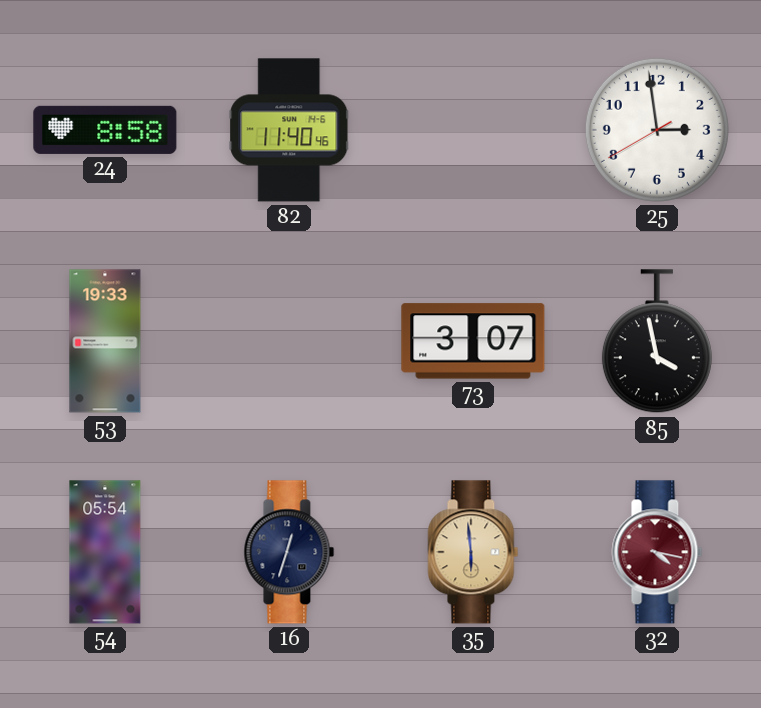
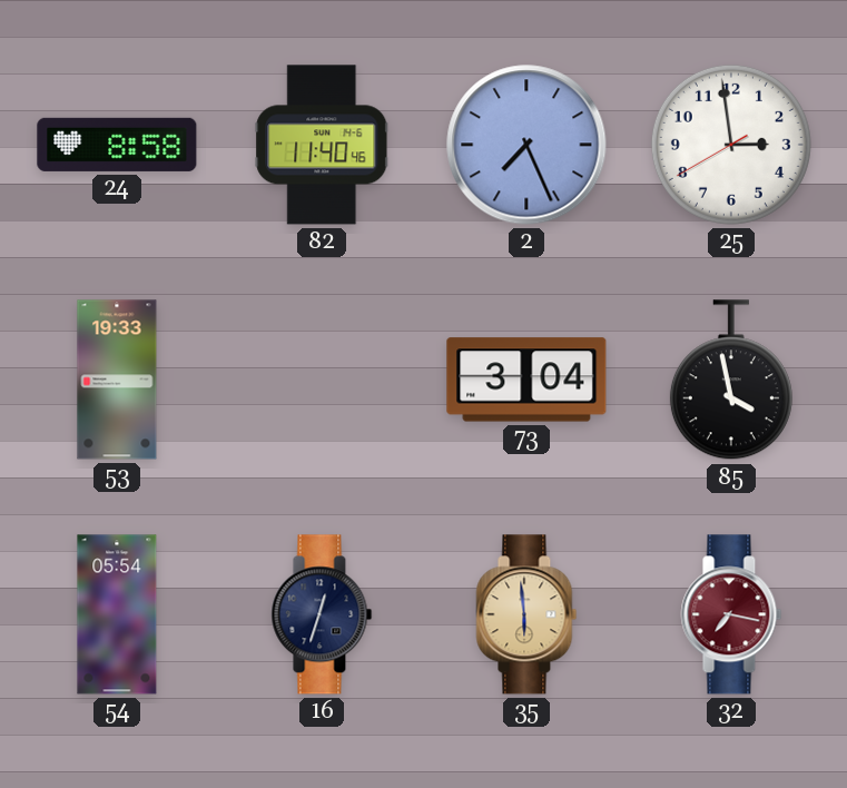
2: none -> 7:26
73: 3:07 -> 3:04
32: 4:17 -> 7:17
